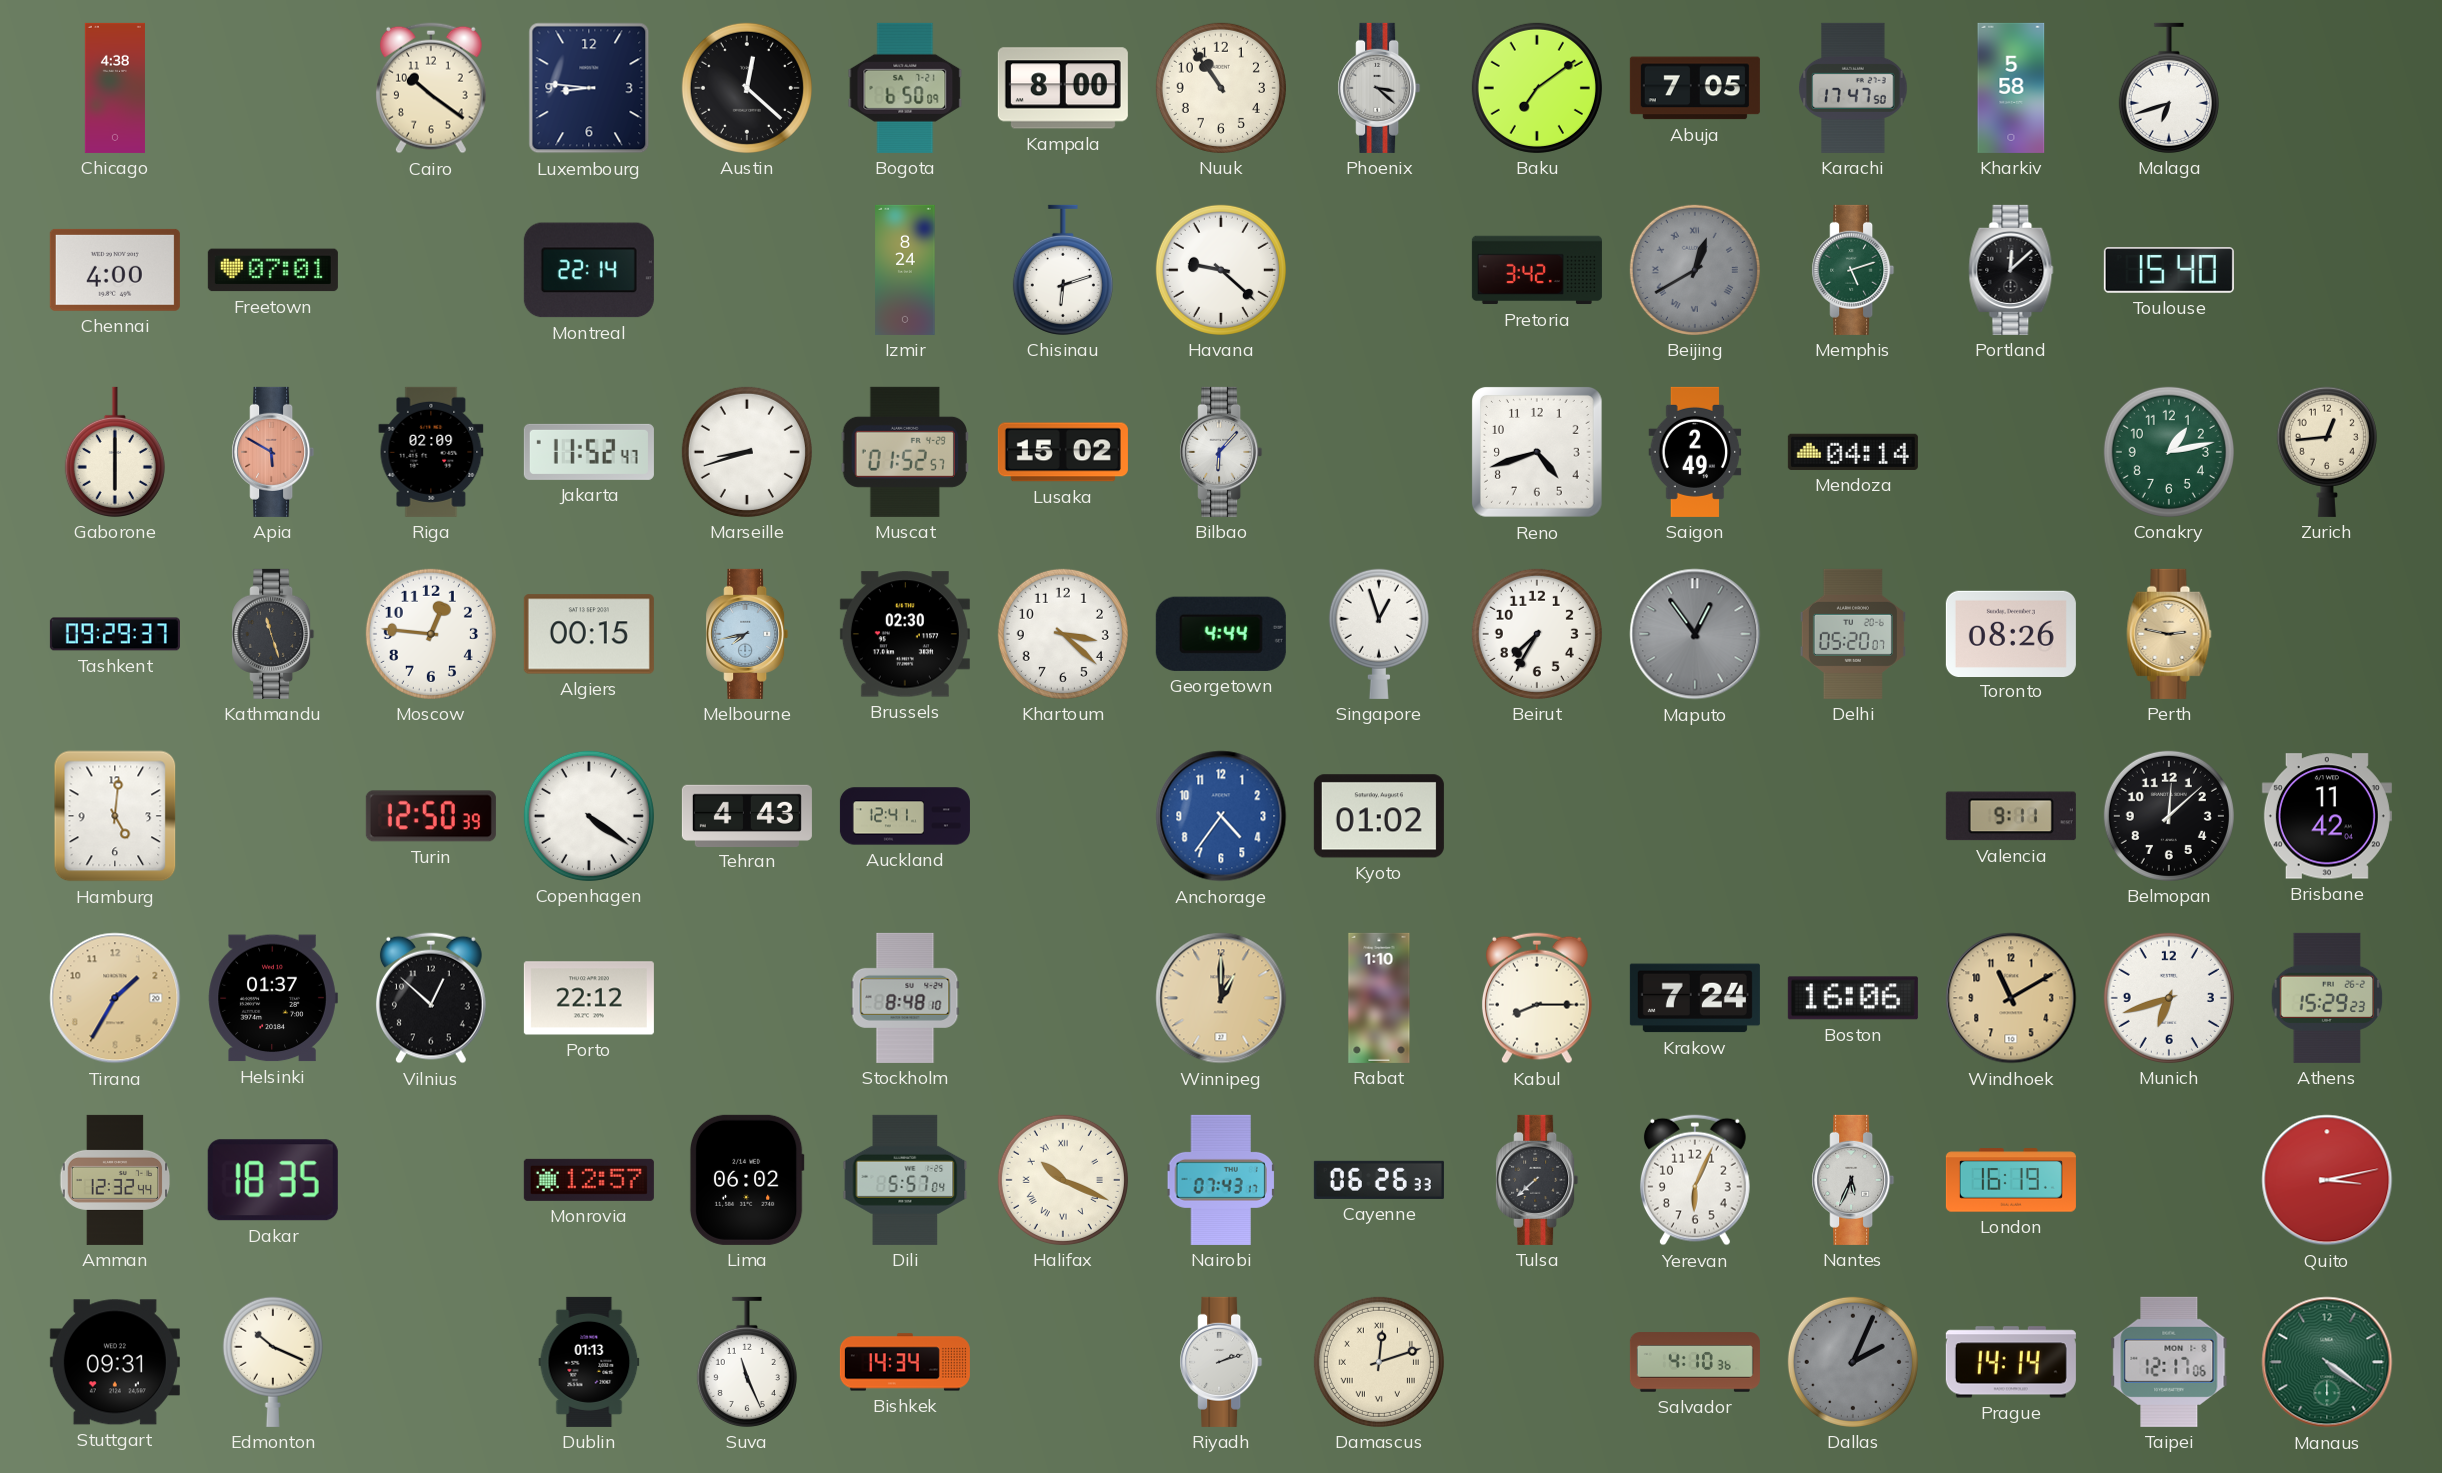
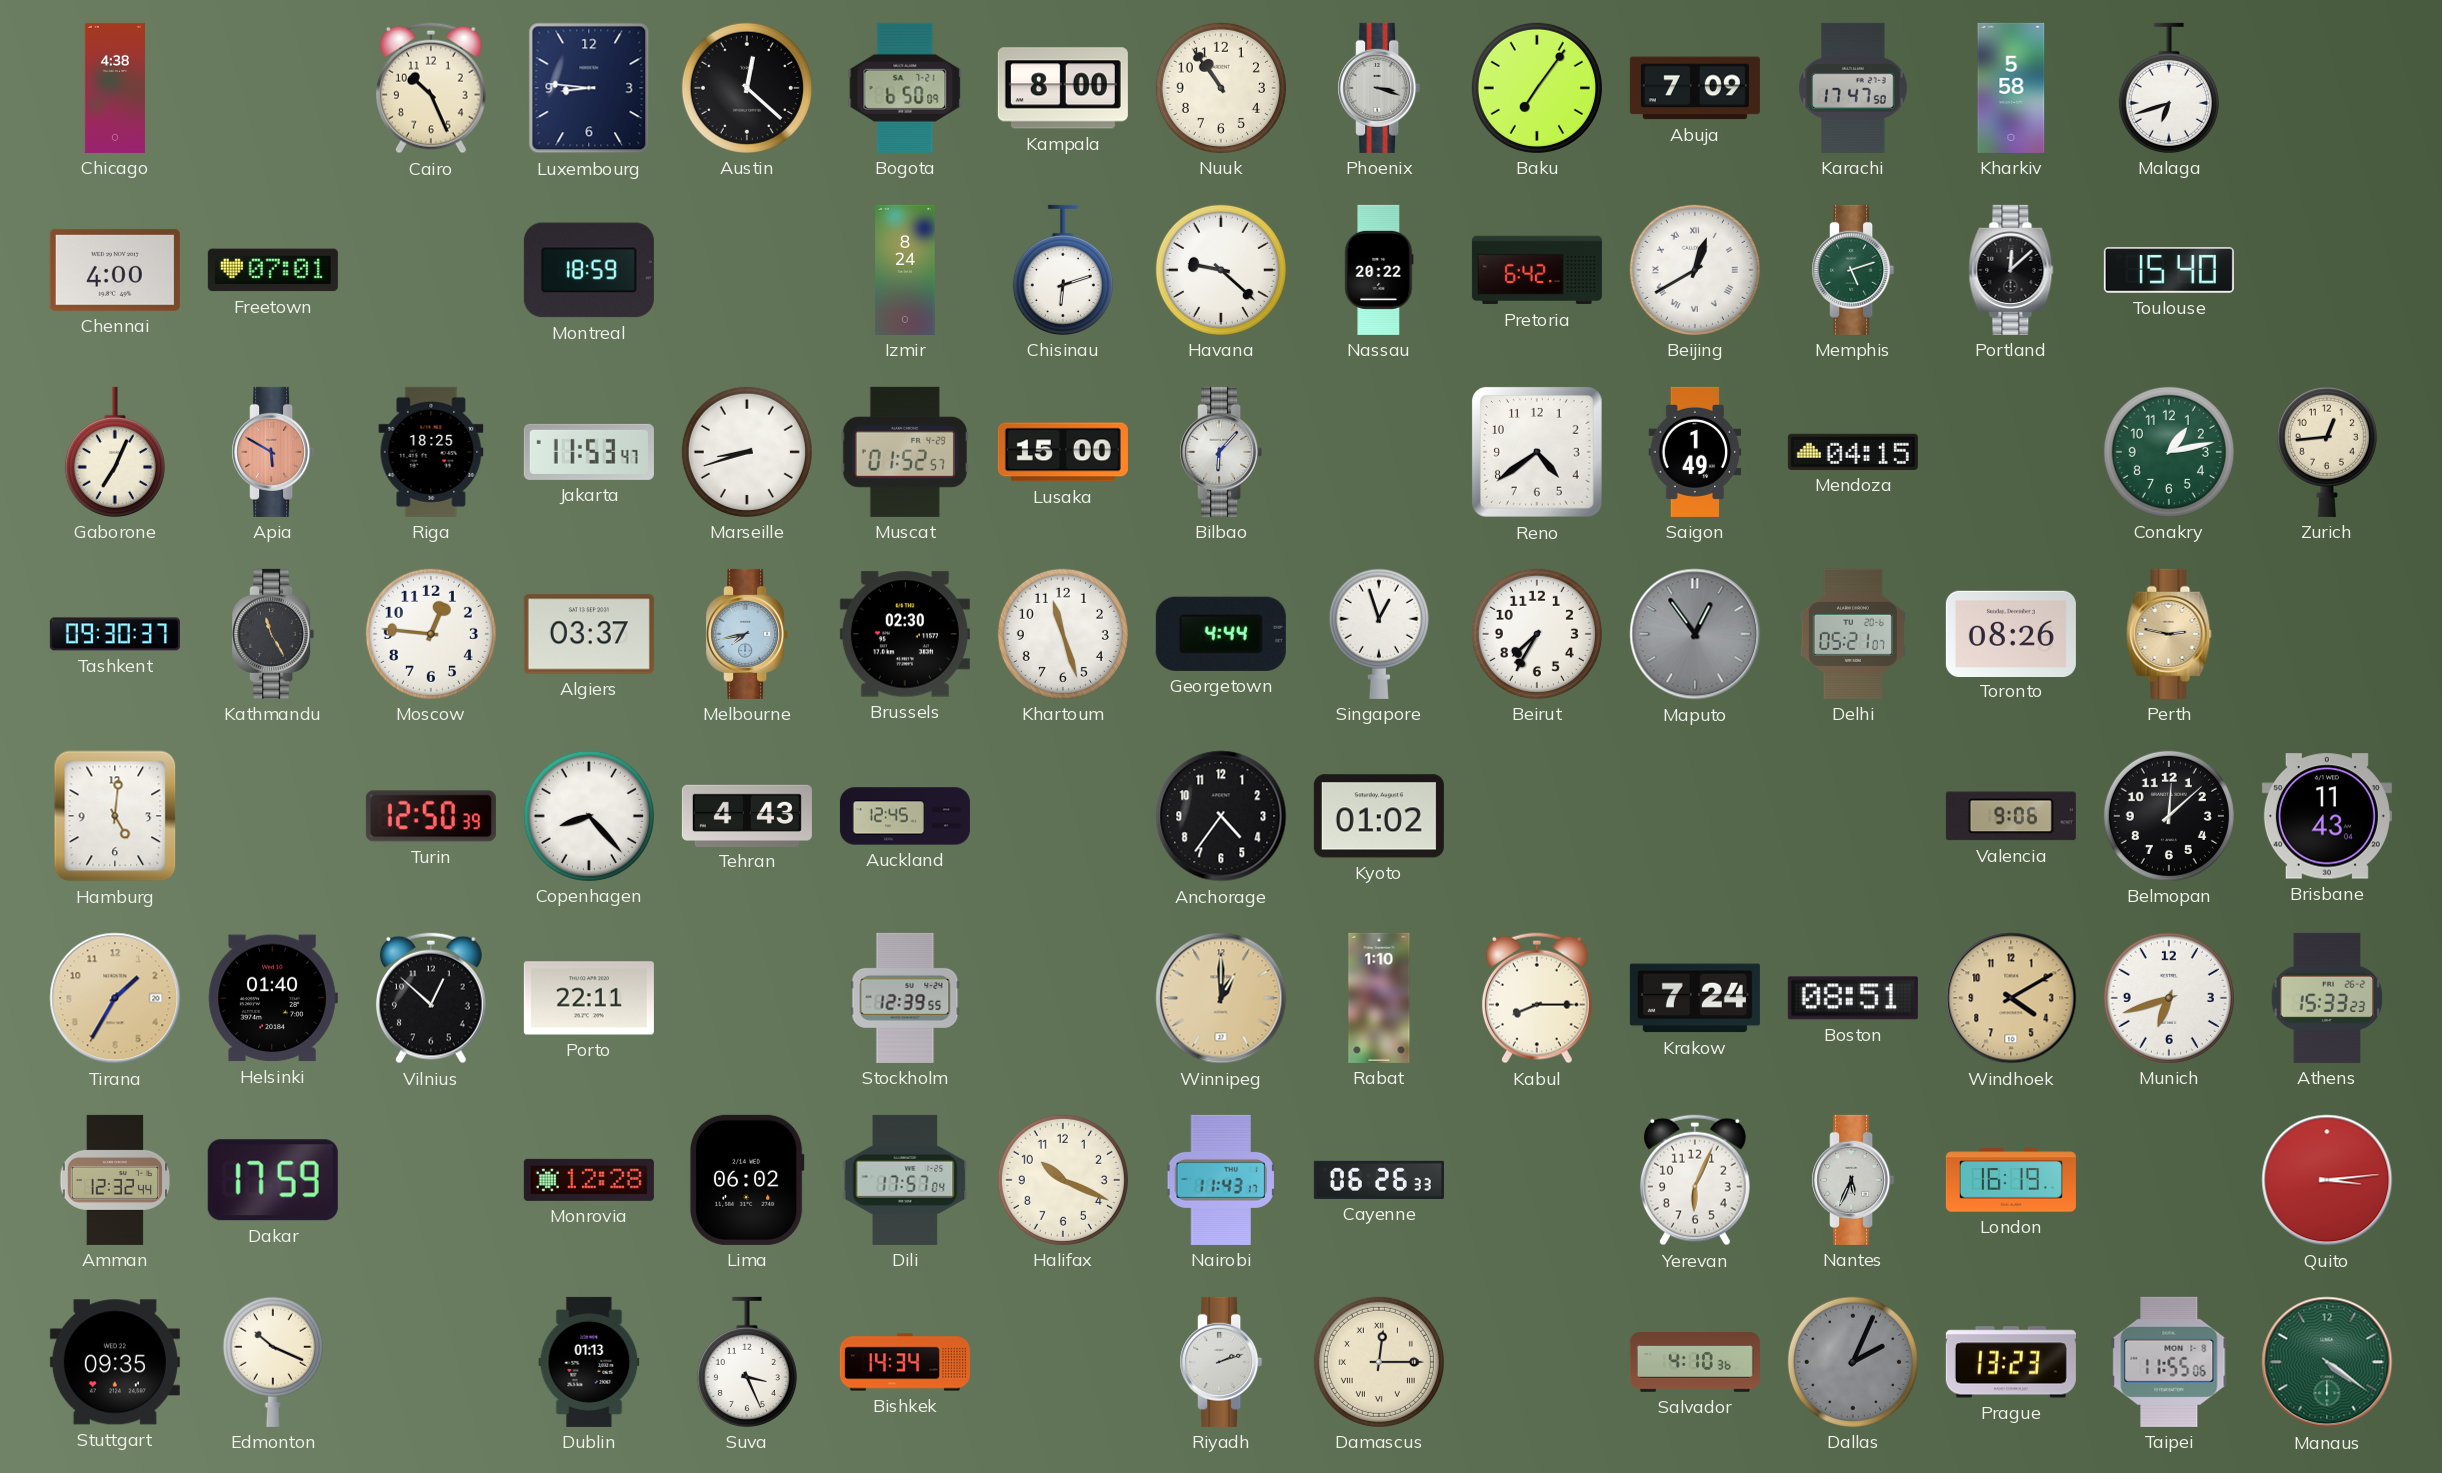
Cairo: 10:21 -> 10:26
Phoenix: 3:22 -> 3:18
Baku: 7:09 -> 7:06
Abuja: 7:05 -> 7:09
Montreal: 22:14 -> 18:59
Nassau: none -> 20:22
Pretoria: 3:42 -> 6:42
Beijing dial: grey -> white
Gaborone: 6:00 -> 7:04
Riga: 02:09 -> 18:25
Jakarta: 11:52 -> 11:53
Lusaka: 15:02 -> 15:00
Reno: 4:42 -> 4:39
Saigon: 2:49 -> 1:49
Mendoza: 04:14 -> 04:15
Tashkent: 09:29 -> 09:30
Kathmandu: 11:27 -> 11:25
Algiers: 00:15 -> 03:37
Khartoum: 3:22 -> 11:27
Delhi: 05:20 -> 05:21
Copenhagen: 4:21 -> 8:23
Auckland: 12:41 -> 12:45
Anchorage dial: blue -> black
Valencia: 9:11 -> 9:06
Brisbane: 11:42 -> 11:43
Helsinki: 01:37 -> 01:40
Porto: 22:12 -> 22:11
Stockholm: 8:48 -> 12:39
Boston: 16:06 -> 08:51
Windhoek: 11:10 -> 4:10
Athens: 15:29 -> 15:33
Dakar: 18:35 -> 17:59
Monrovia: 12:57 -> 12:28
Dili: 5:57 -> 17:57
Halifax numerals: Roman -> Arabic
Nairobi: 07:43 -> 11:43
Tulsa: 7:38 -> none
Quito: 3:13 -> 3:14
Stuttgart: 09:31 -> 09:35
Suva: 11:26 -> 3:26
Damascus: 12:12 -> 12:15
Prague: 14:14 -> 13:23
Taipei: 12:17 -> 11:55
